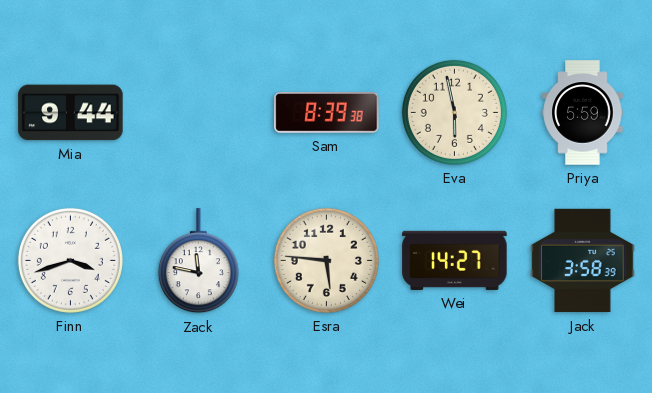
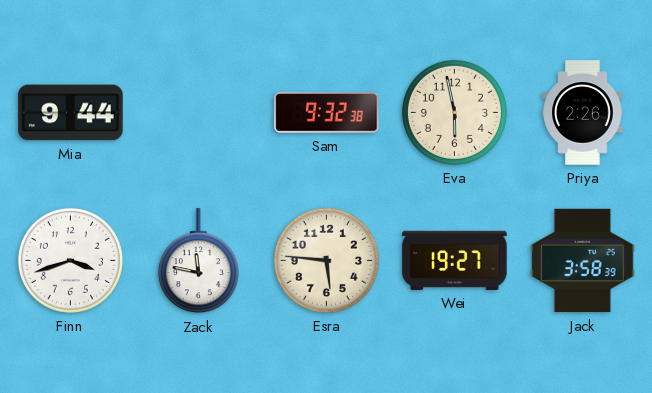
Sam: 8:39 -> 9:32
Priya: 5:59 -> 2:26
Wei: 14:27 -> 19:27
